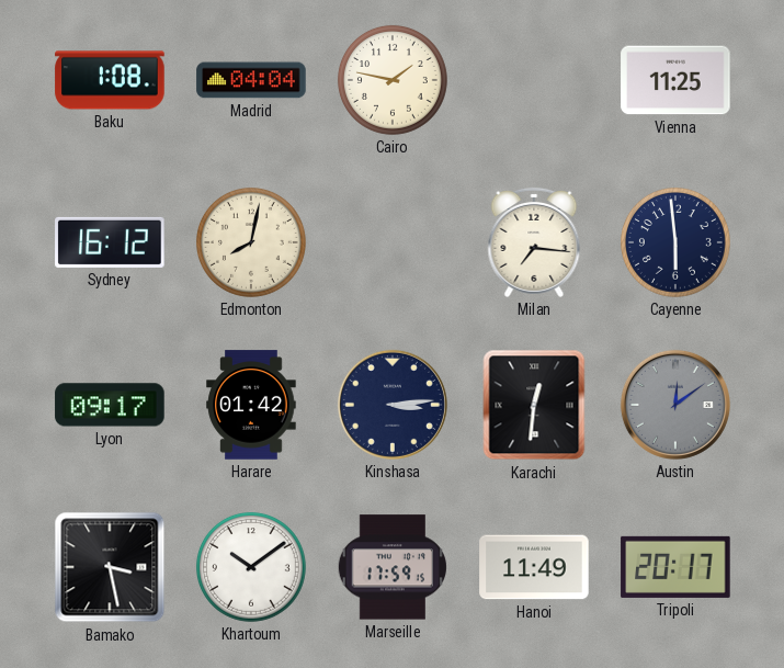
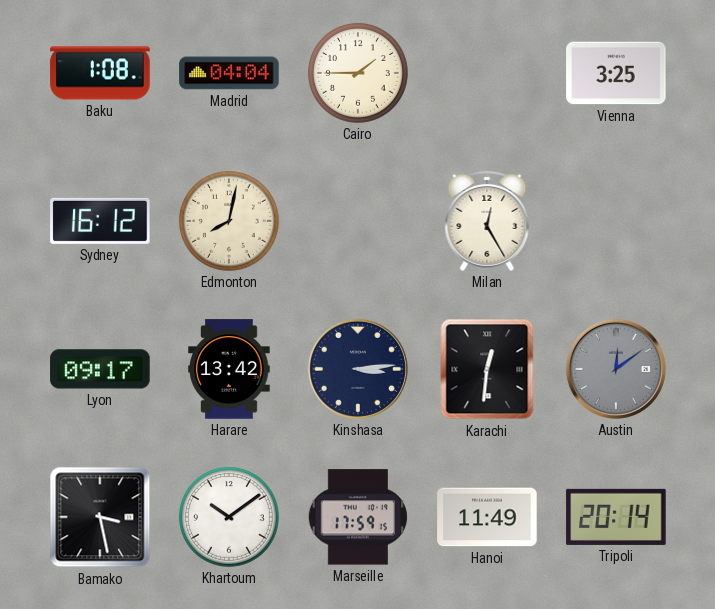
Cairo: 1:47 -> 1:45
Vienna: 11:25 -> 3:25
Milan: 7:16 -> 12:25
Cayenne: 5:59 -> none
Harare: 01:42 -> 13:42
Tripoli: 20:17 -> 20:14
